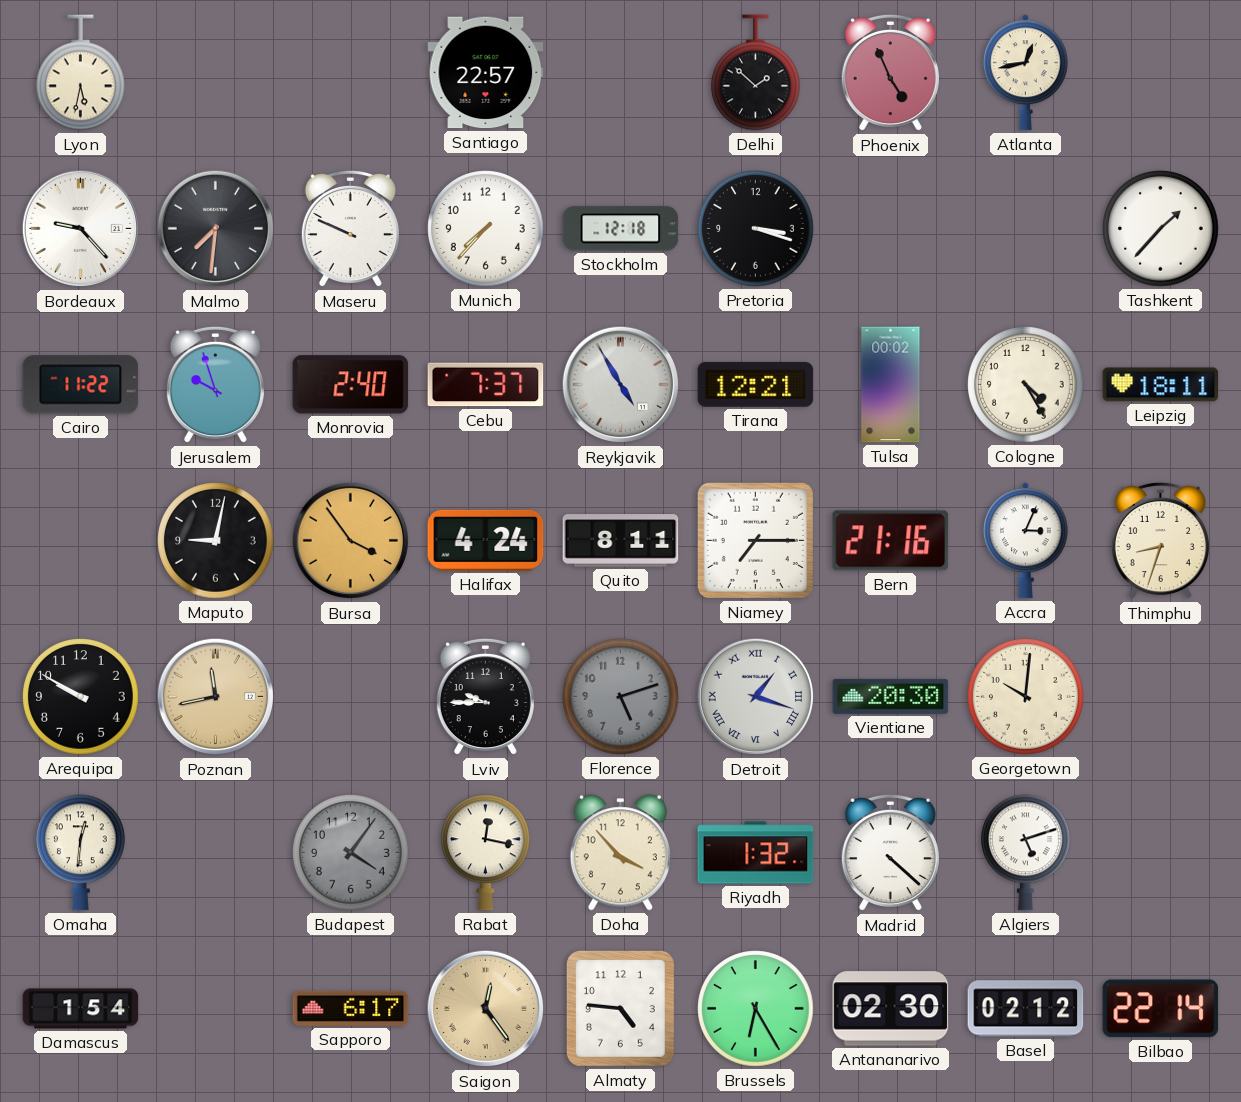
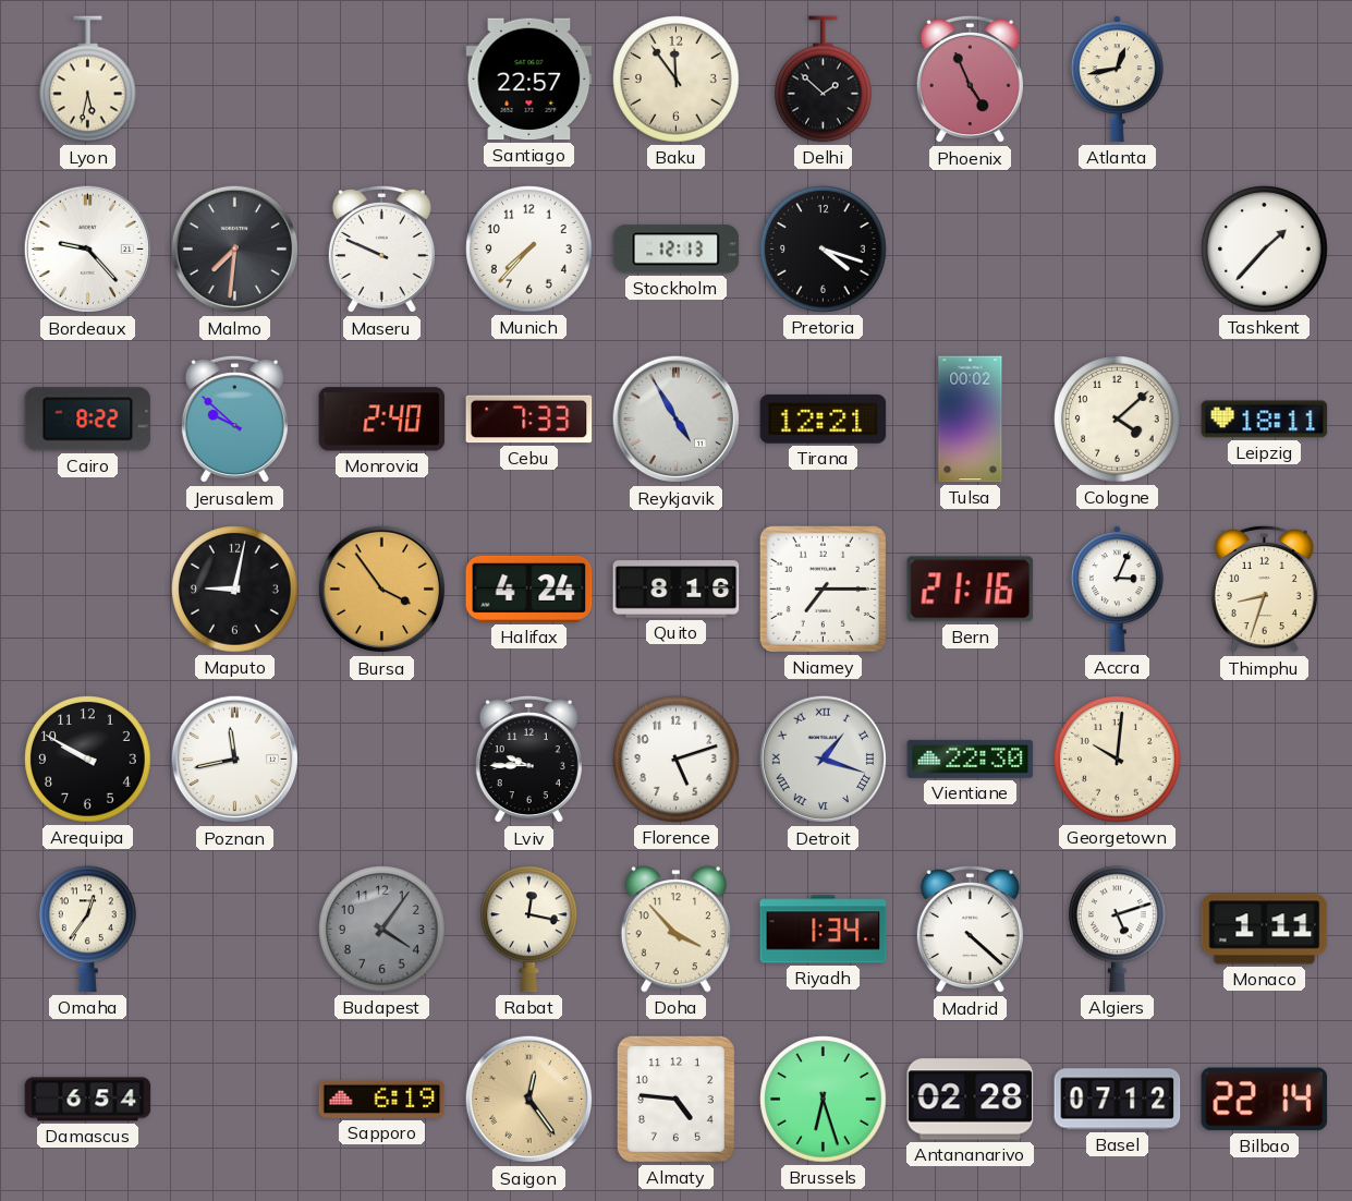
Baku: none -> 11:54
Stockholm: 12:18 -> 12:13
Pretoria: 3:18 -> 4:18
Cairo: 11:22 -> 8:22
Jerusalem: 9:57 -> 9:52
Cebu: 7:37 -> 7:33
Cologne: 4:25 -> 4:08
Quito: 8:11 -> 8:16
Poznan dial: champagne -> white
Florence dial: grey -> white
Vientiane: 20:30 -> 22:30
Omaha: 12:31 -> 12:36
Riyadh: 1:32 -> 1:34
Monaco: none -> 1:11
Damascus: 1:54 -> 6:54
Sapporo: 6:17 -> 6:19
Brussels: 6:25 -> 6:27
Antananarivo: 02:30 -> 02:28
Basel: 02:12 -> 07:12
